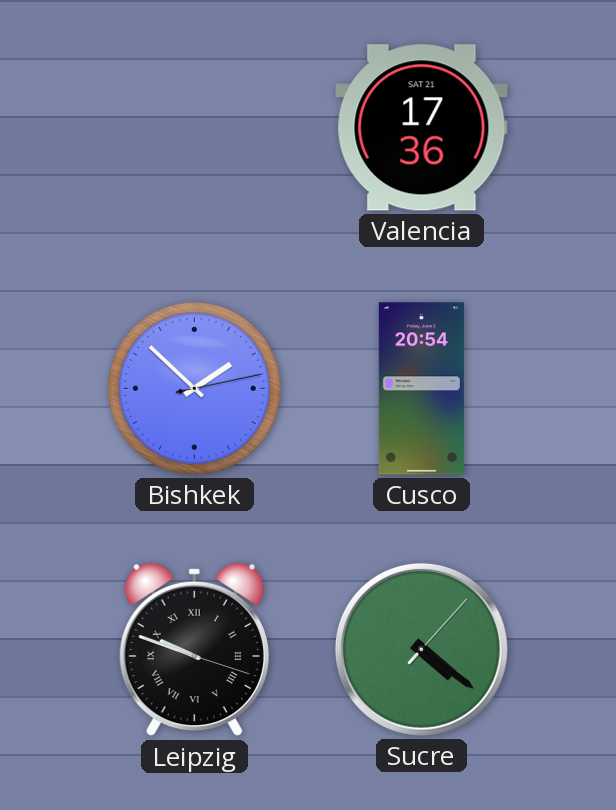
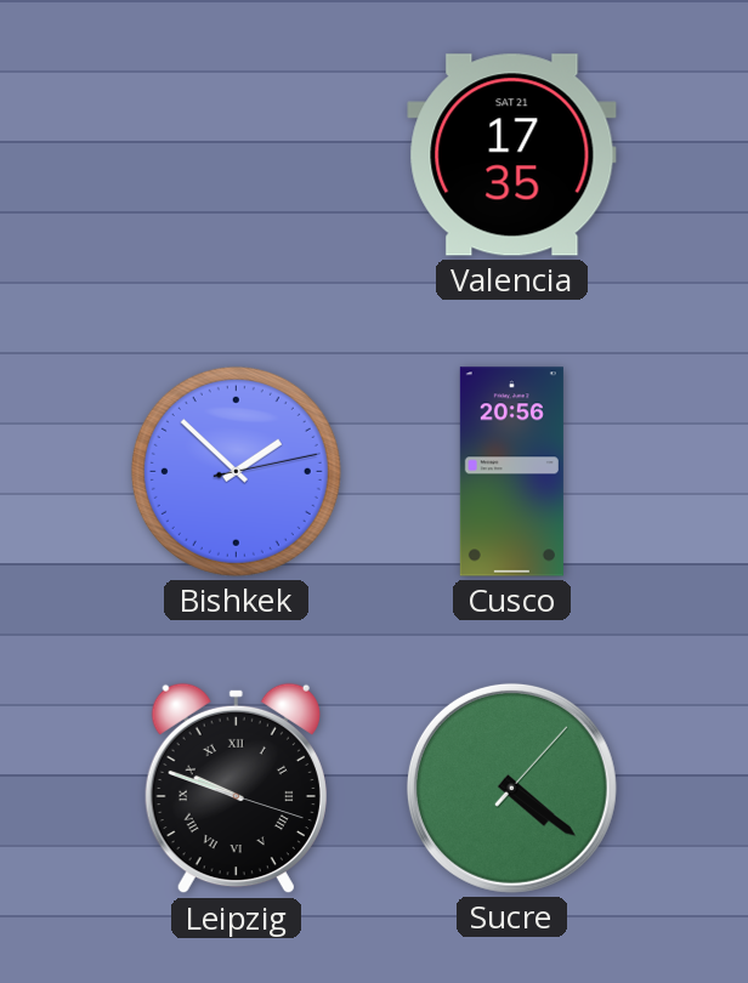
Valencia: 17:36 -> 17:35
Cusco: 20:54 -> 20:56
